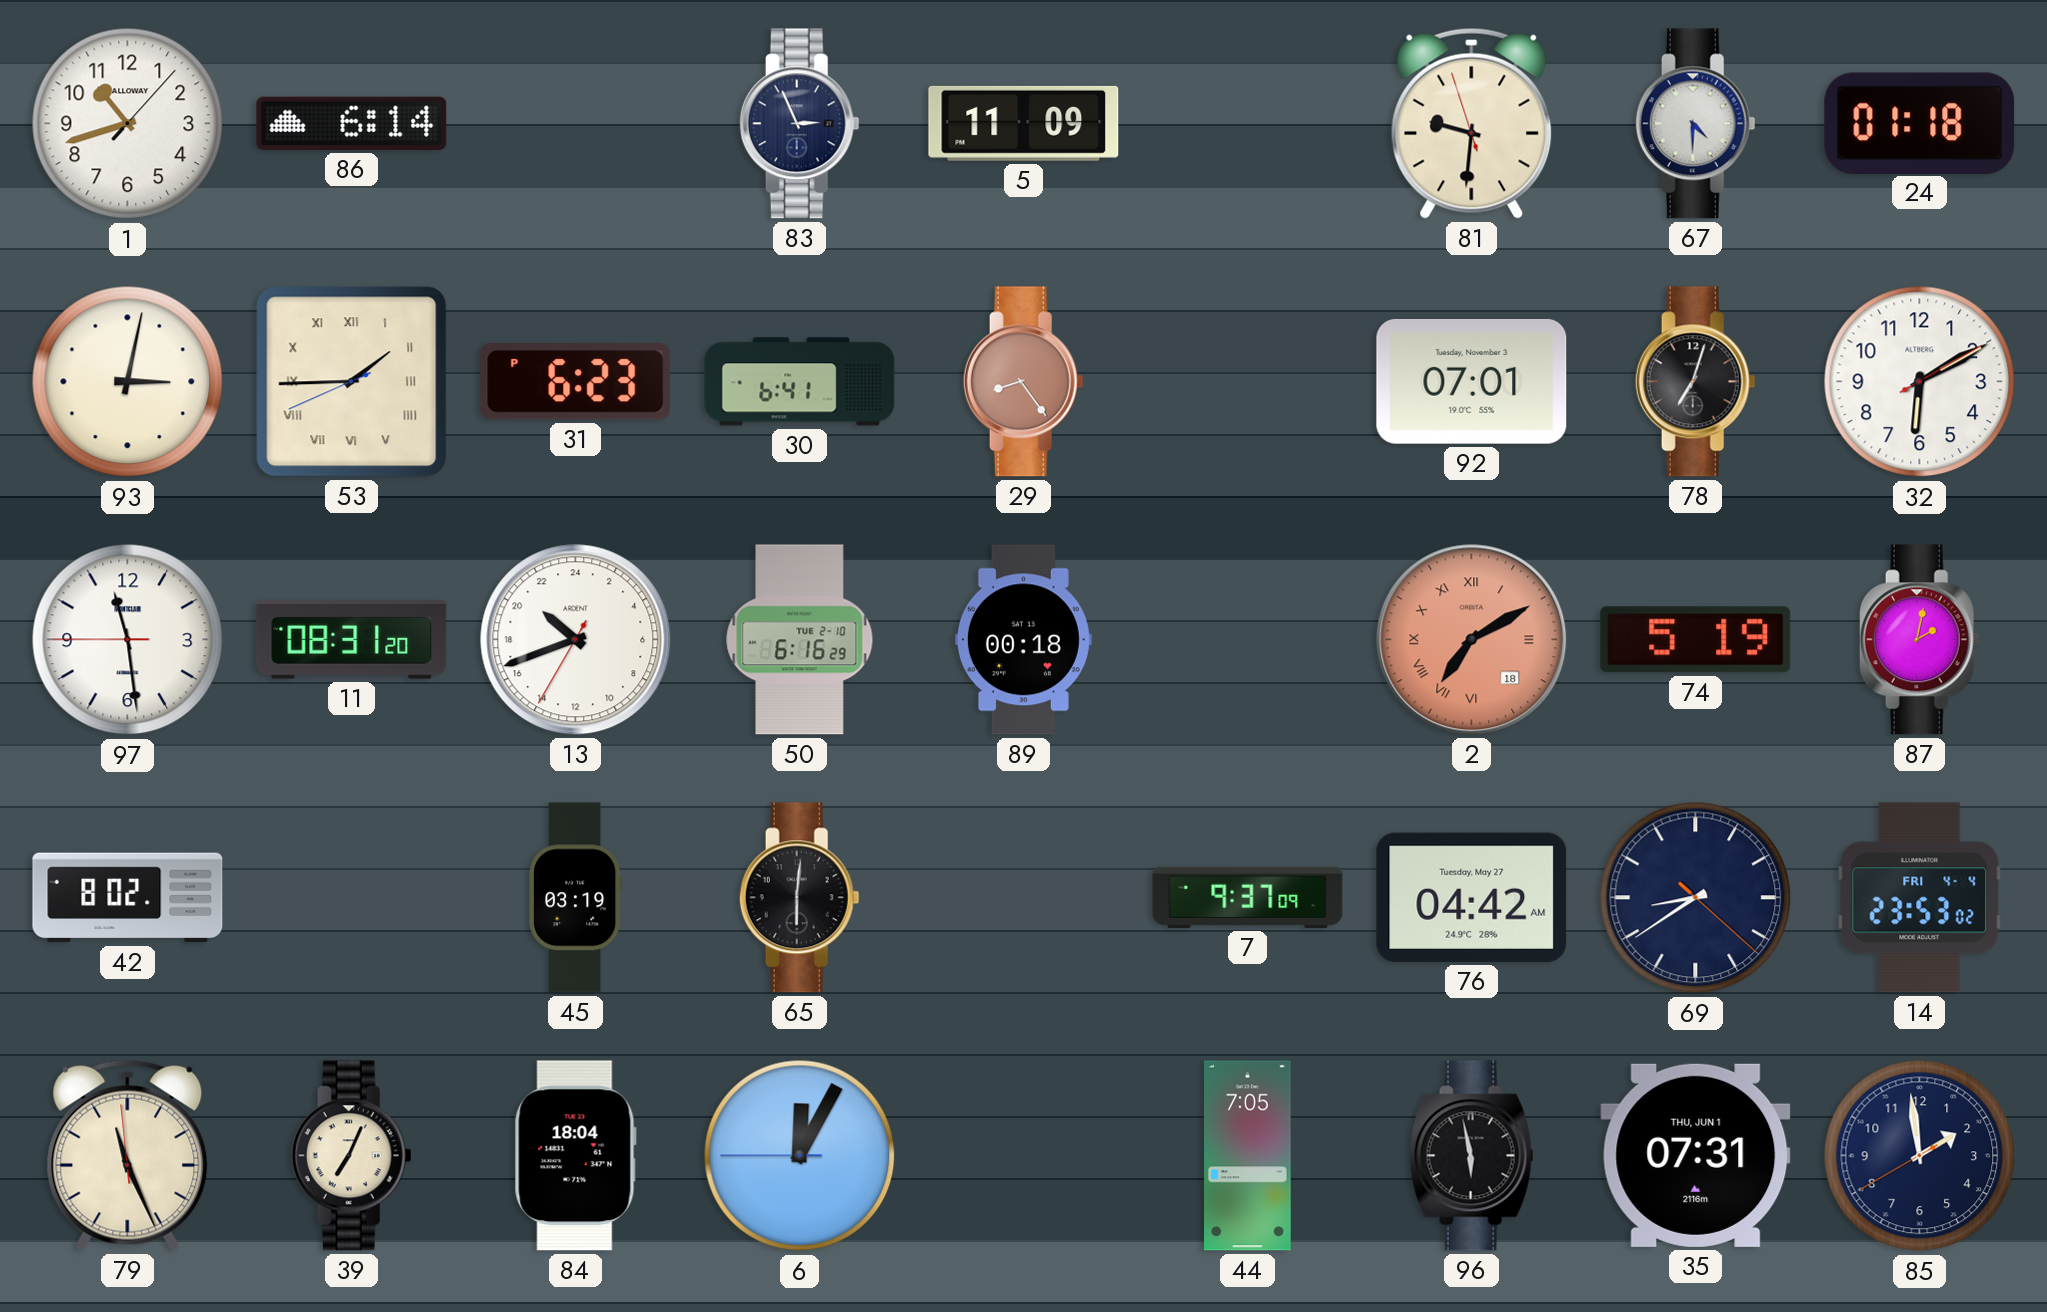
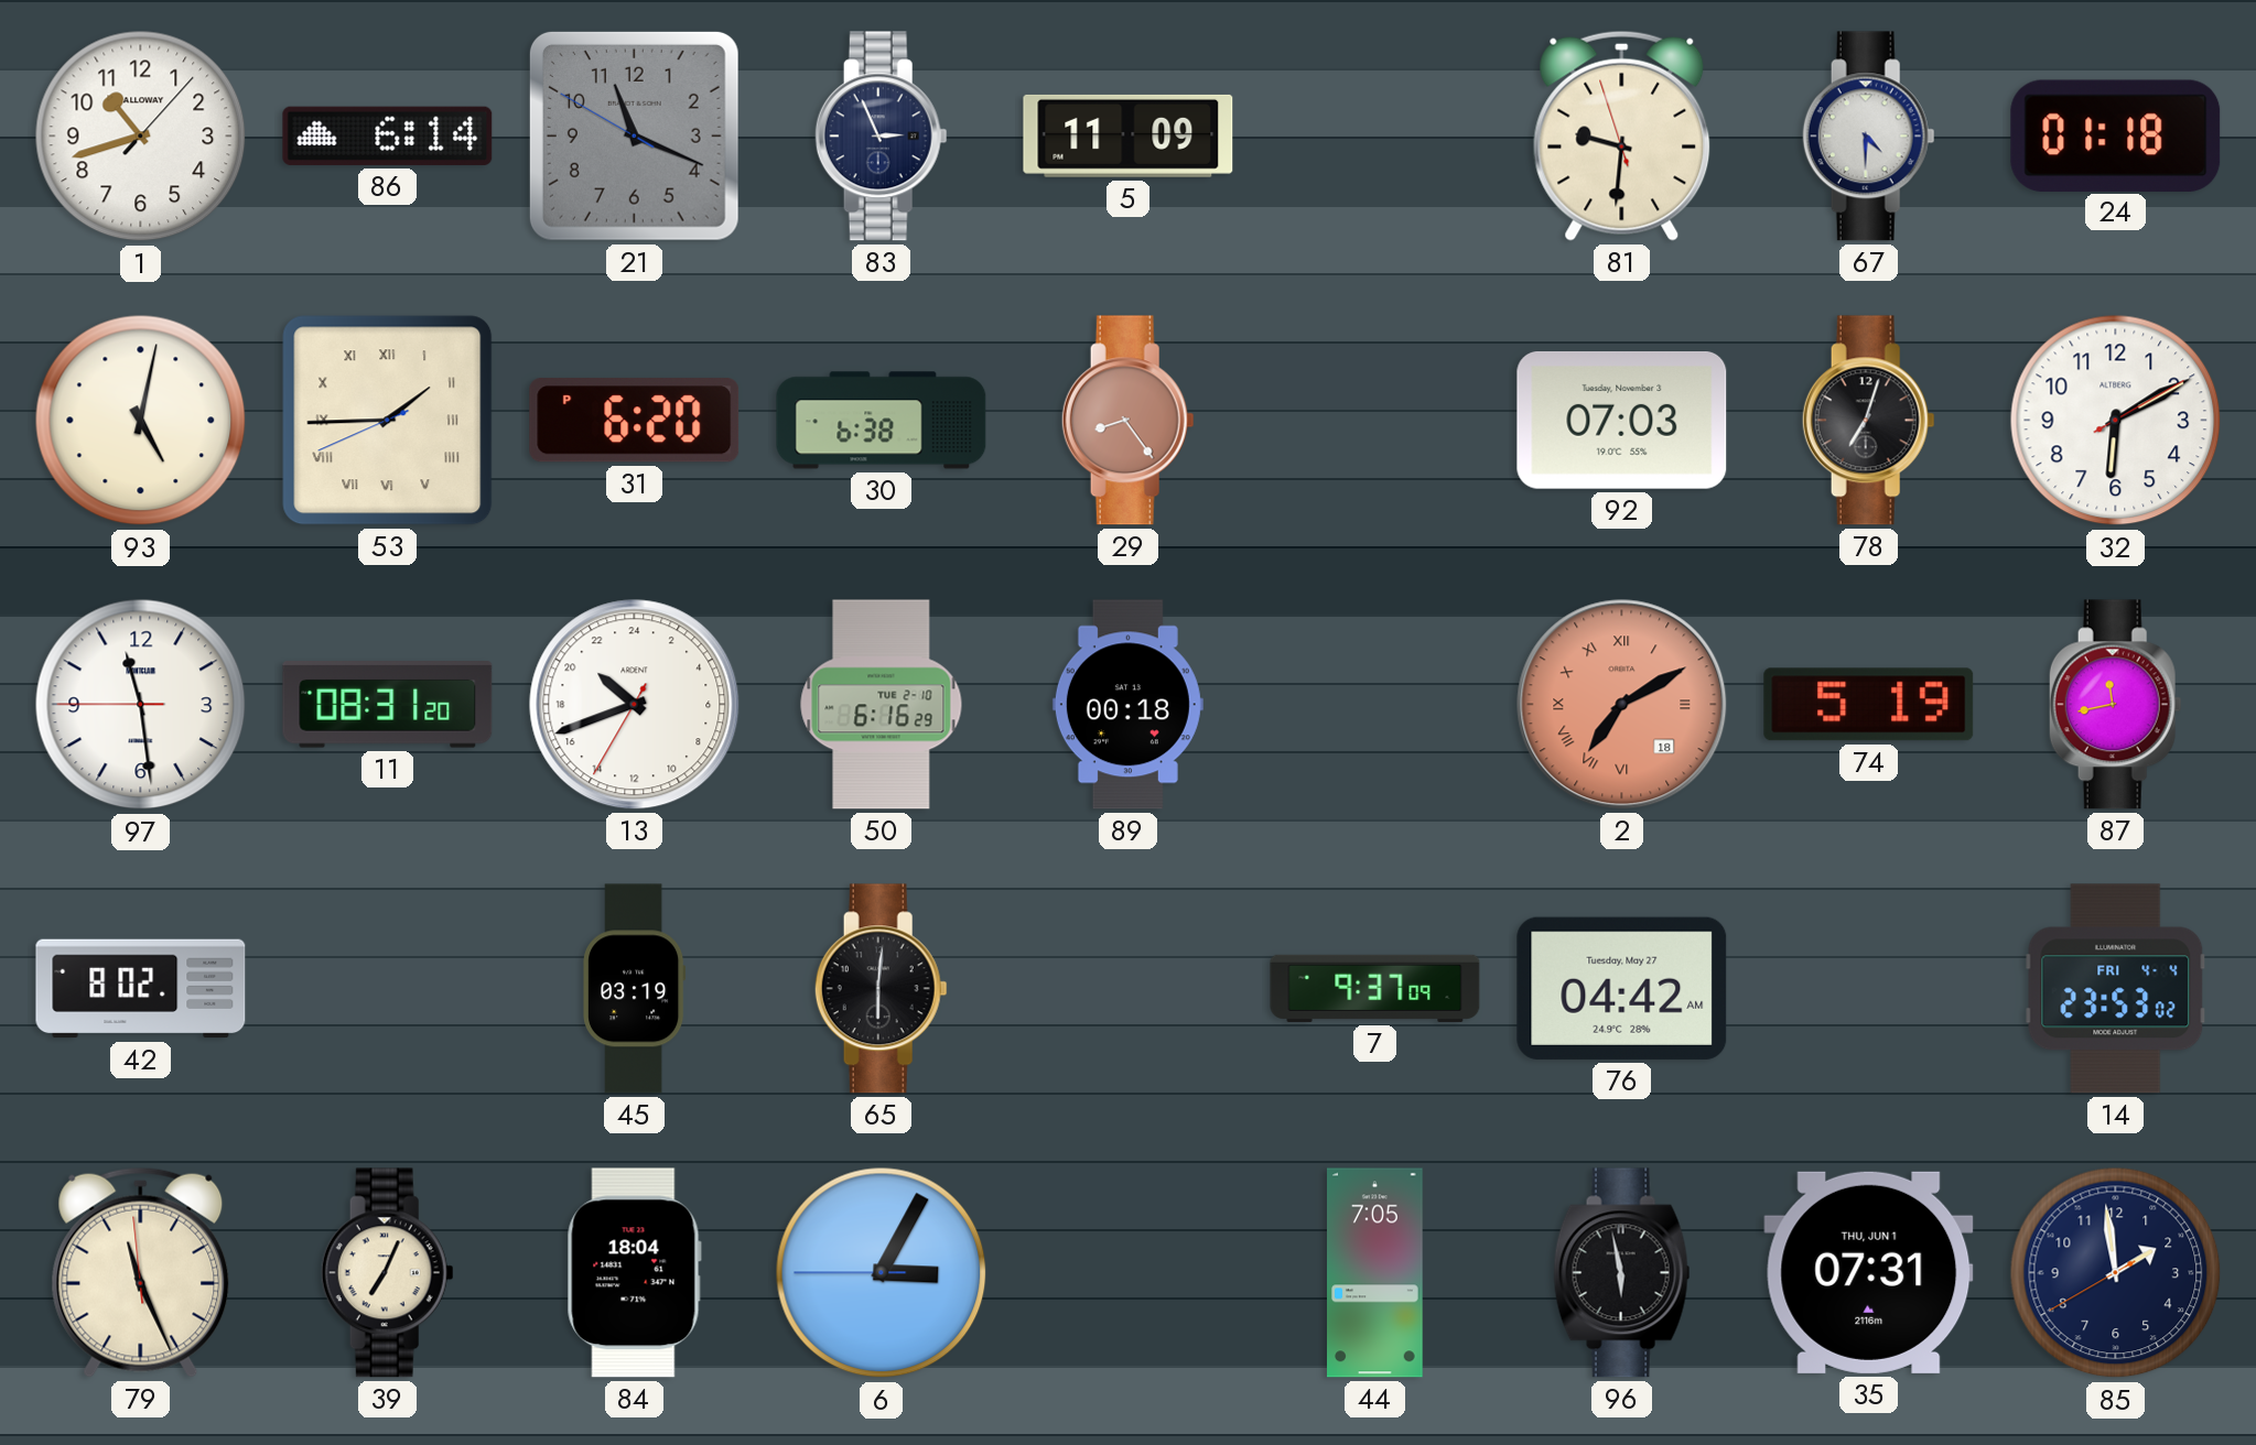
21: none -> 11:18
93: 3:02 -> 5:02
31: 6:23 -> 6:20
30: 6:41 -> 6:38
92: 07:01 -> 07:03
87: 2:02 -> 11:43
69: 8:39 -> none
6: 12:04 -> 3:04
